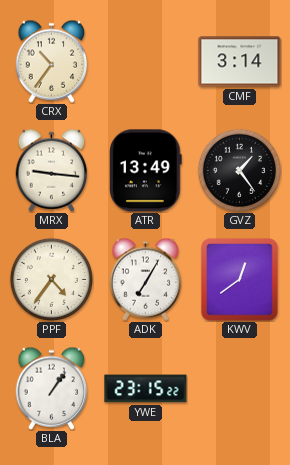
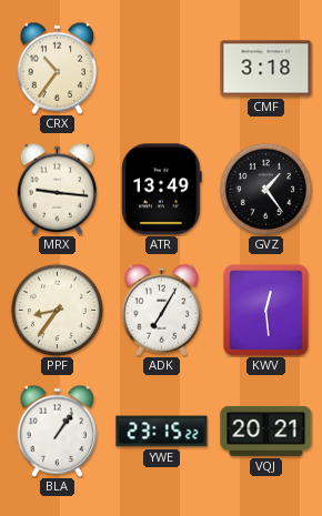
CMF: 3:14 -> 3:18
PPF: 4:36 -> 8:36
KWV: 12:39 -> 12:29
VQJ: none -> 20:21
